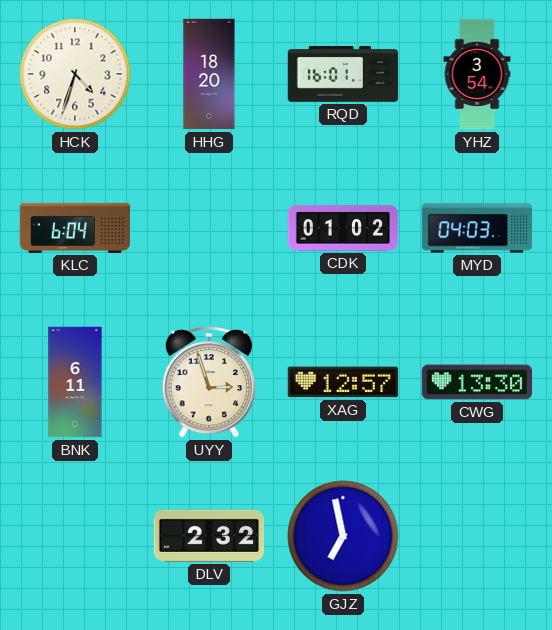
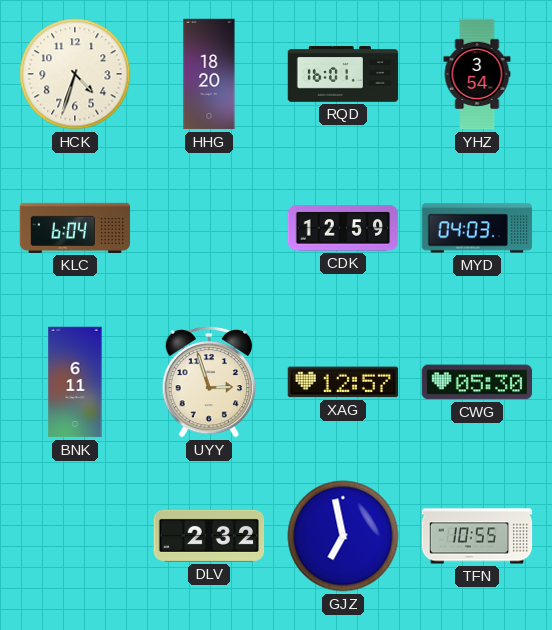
CDK: 01:02 -> 12:59
CWG: 13:30 -> 05:30
TFN: none -> 10:55
